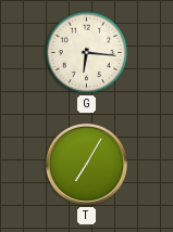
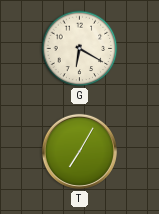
G: 6:16 -> 6:20
